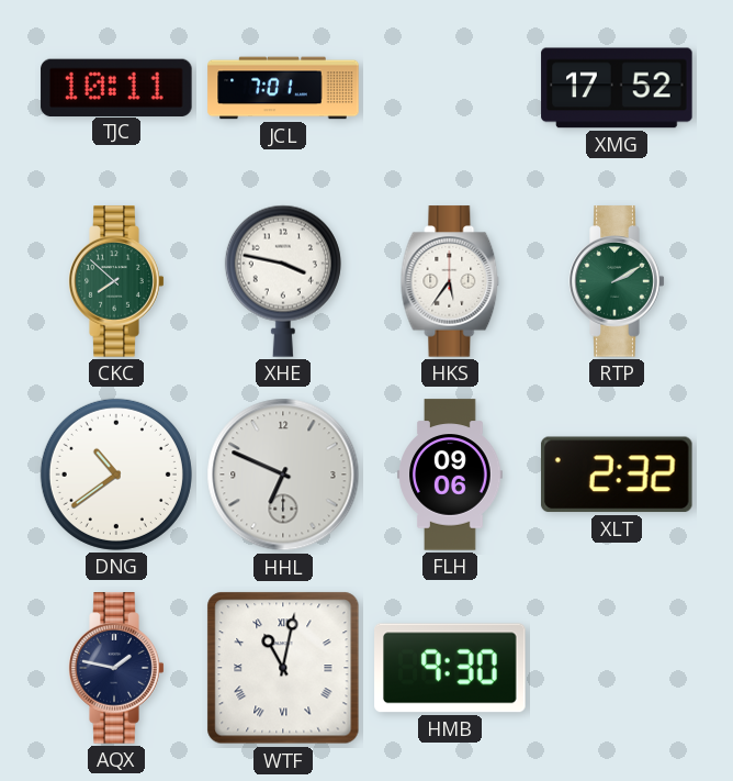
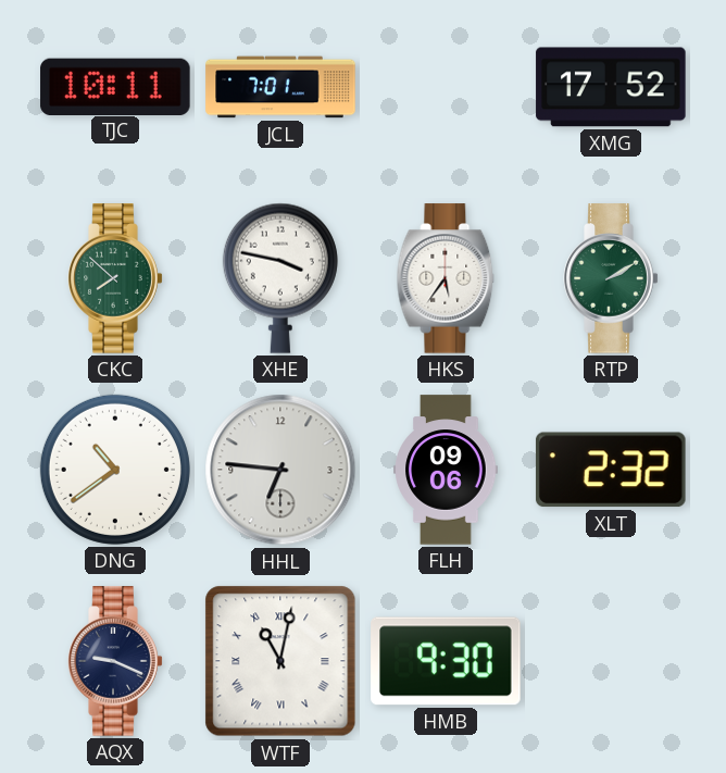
HHL: 6:49 -> 6:46
AQX: 1:47 -> 9:19
